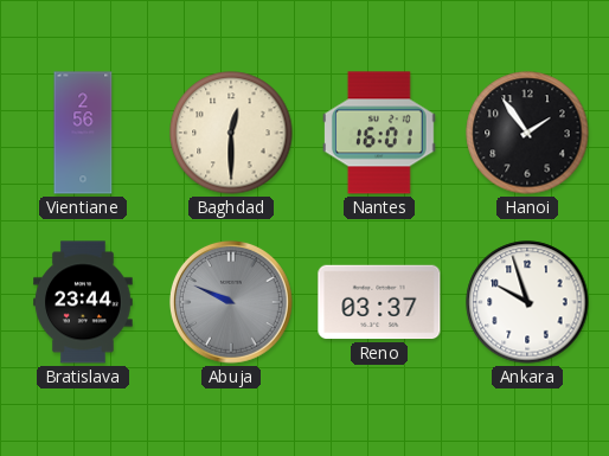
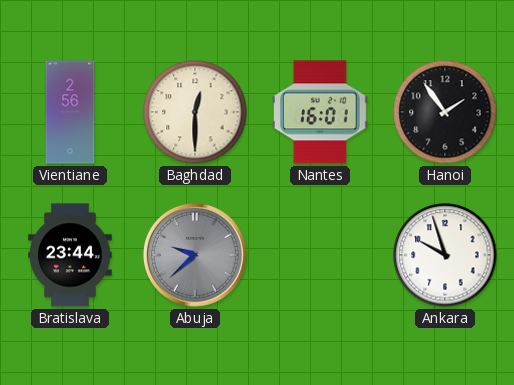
Abuja: 9:49 -> 9:38
Reno: 03:37 -> none
